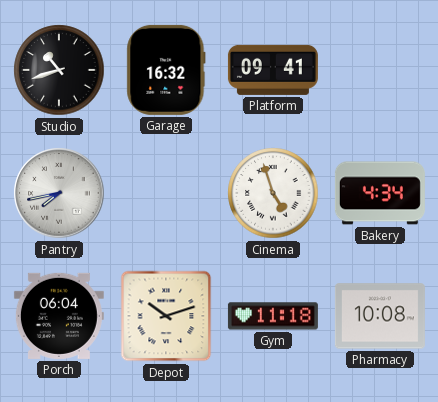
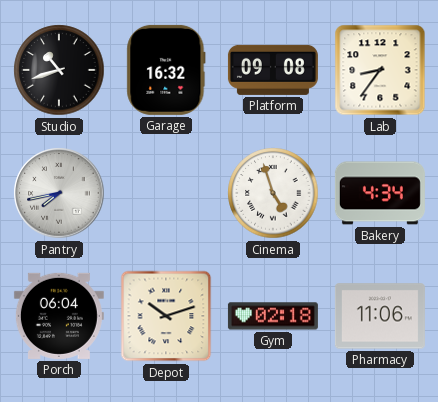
Platform: 09:41 -> 09:08
Lab: none -> 8:36
Gym: 11:18 -> 02:18
Pharmacy: 10:08 -> 11:06
